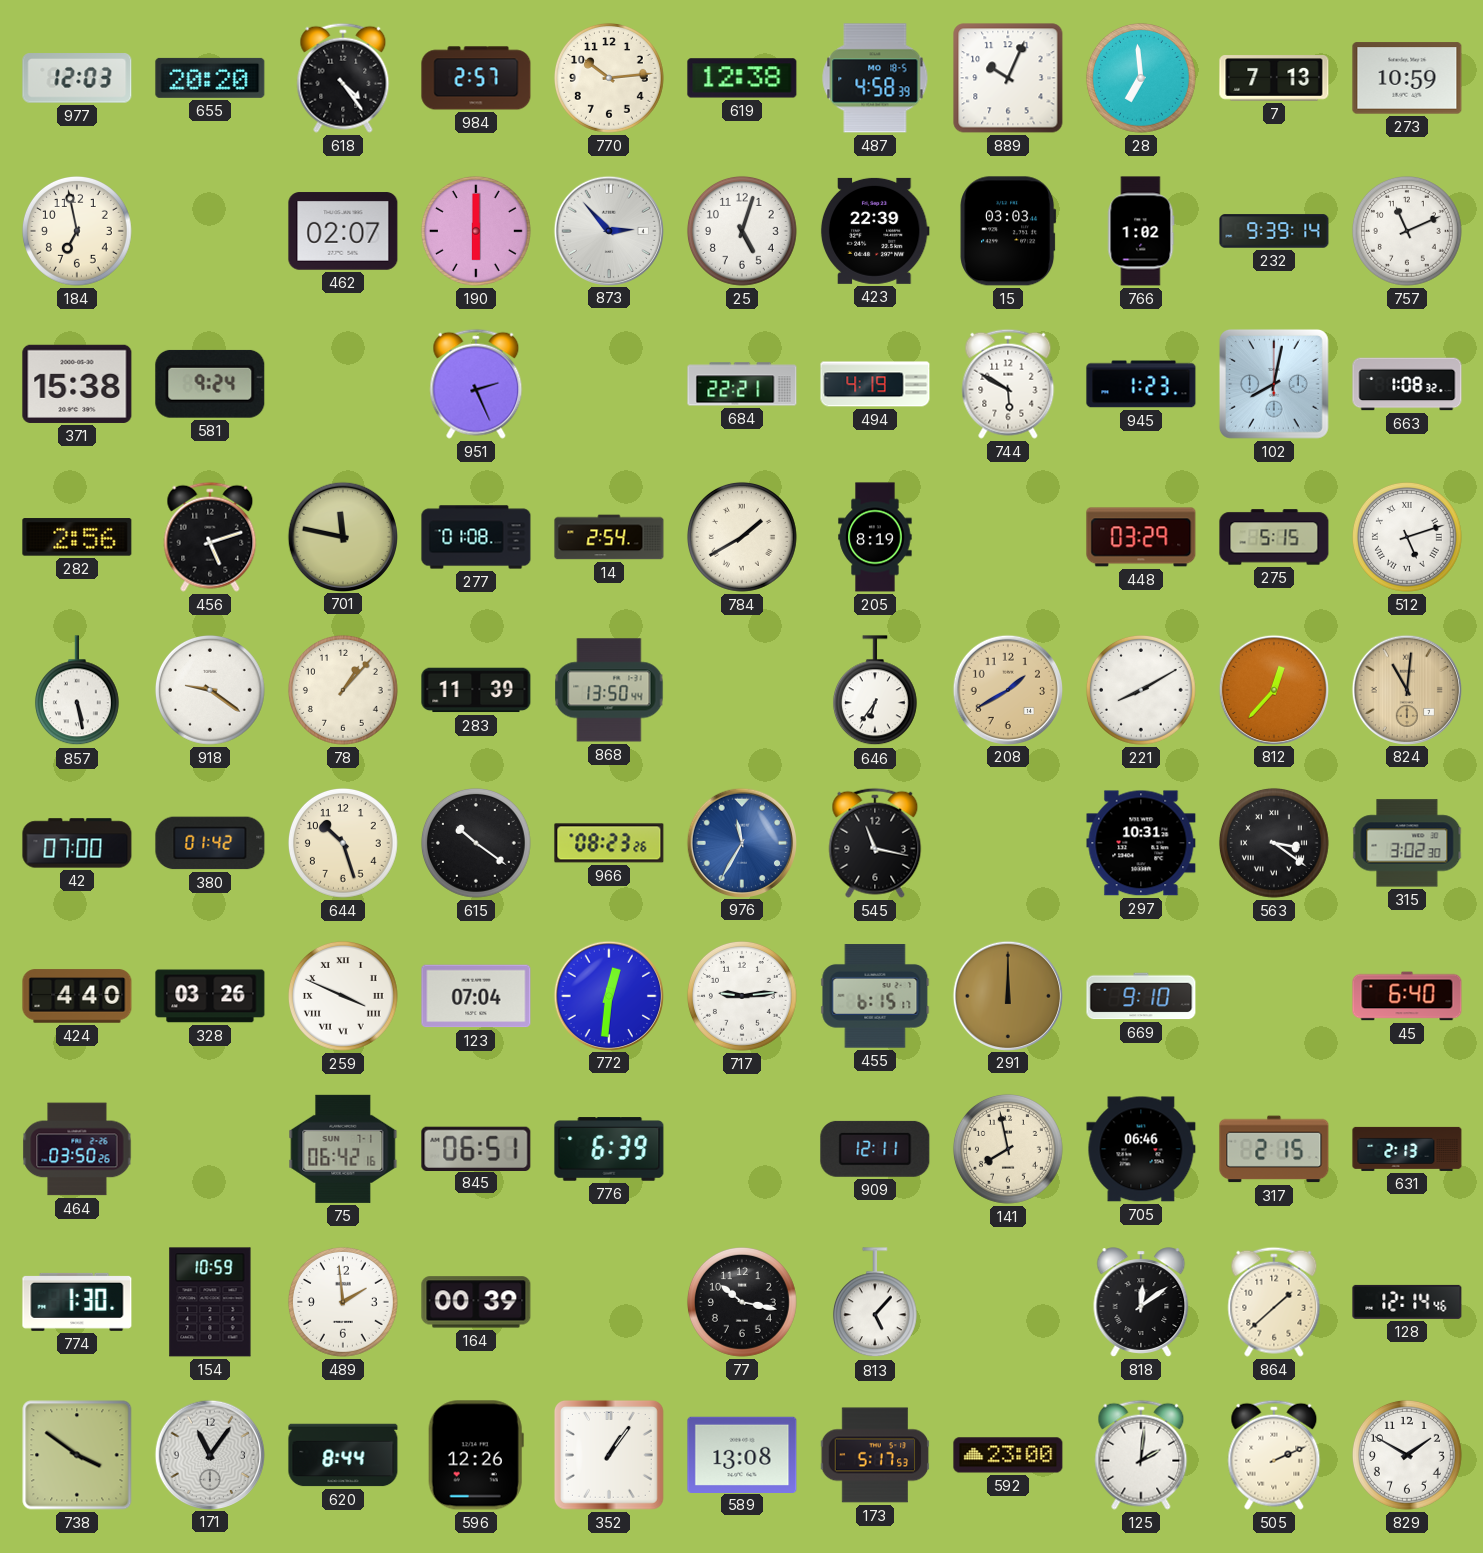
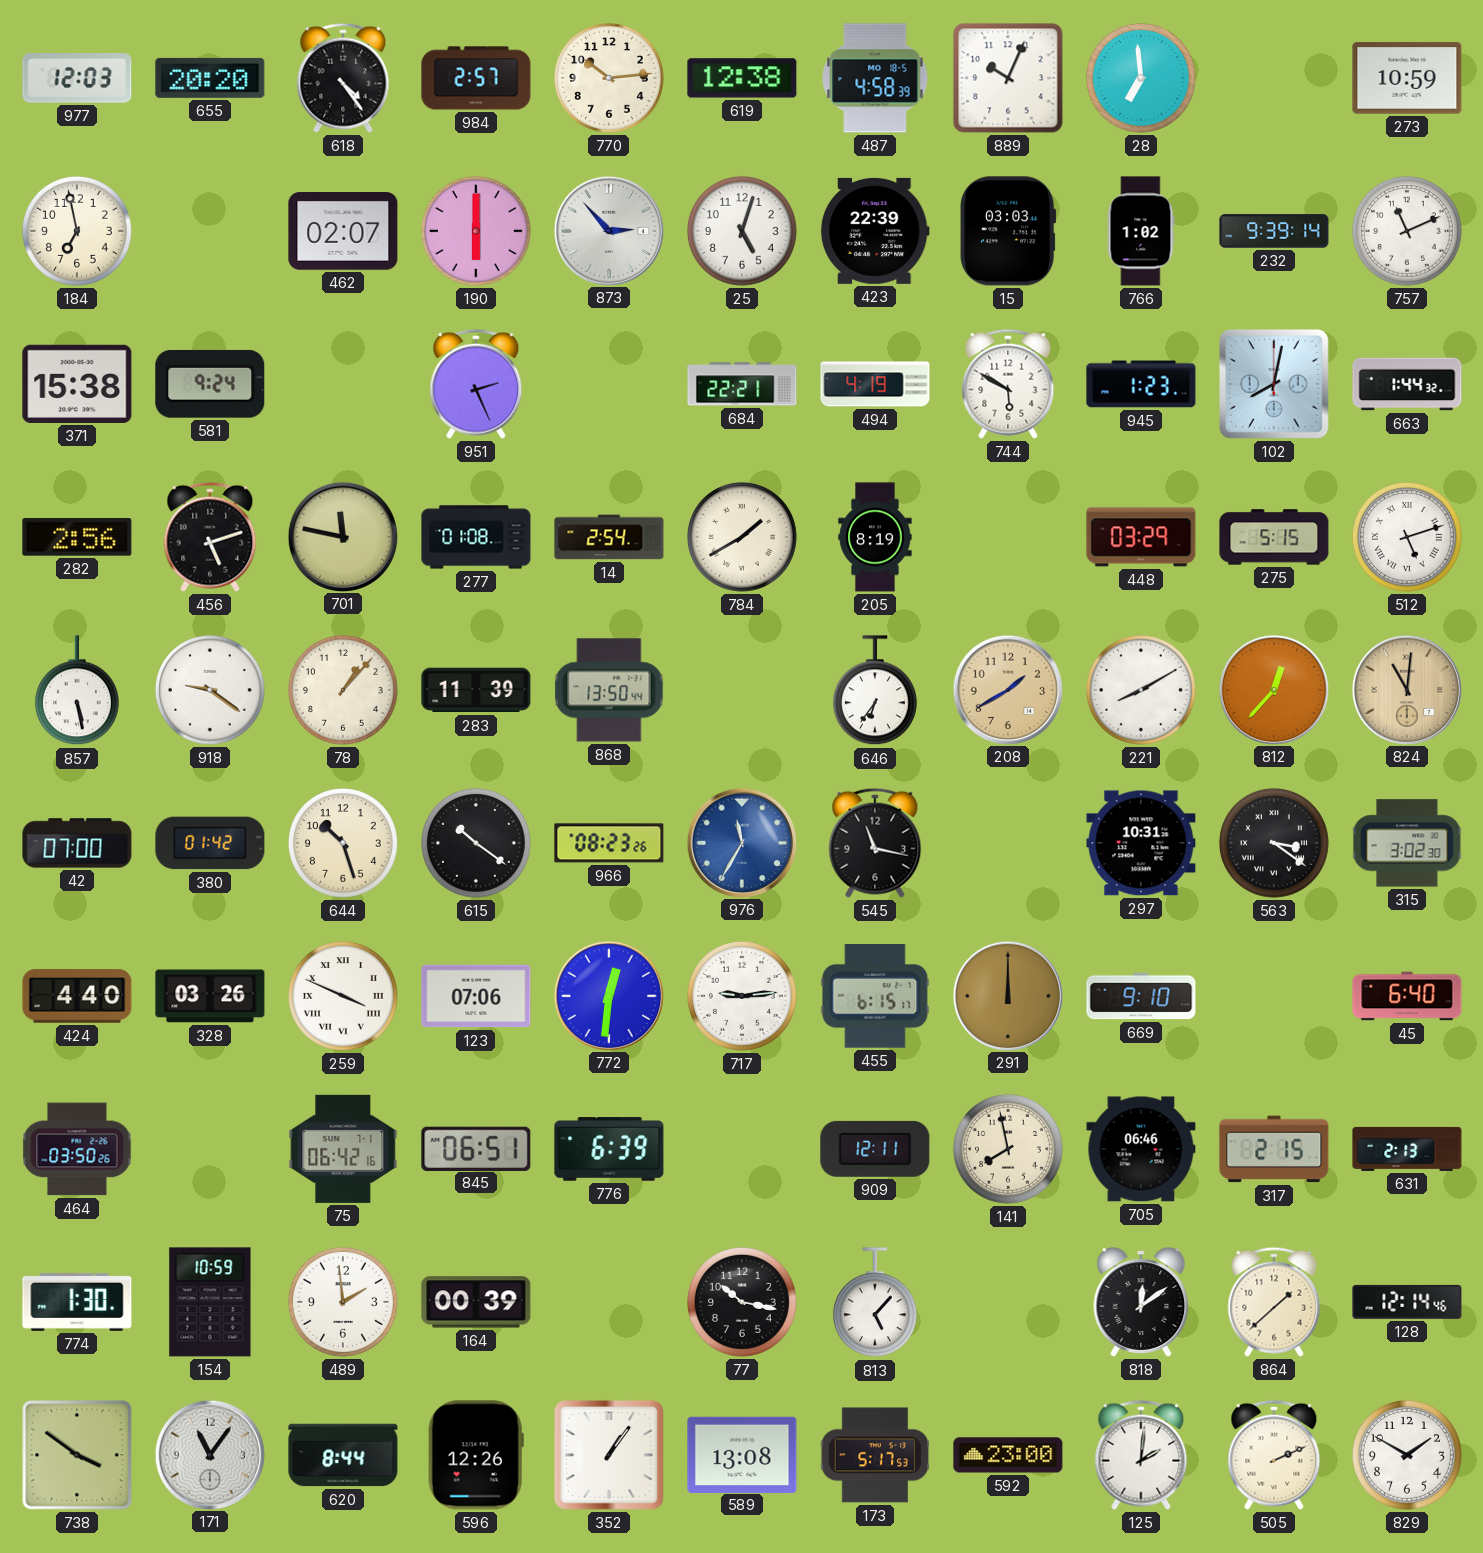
7: 7:13 -> none
663: 1:08 -> 1:44
123: 07:04 -> 07:06
